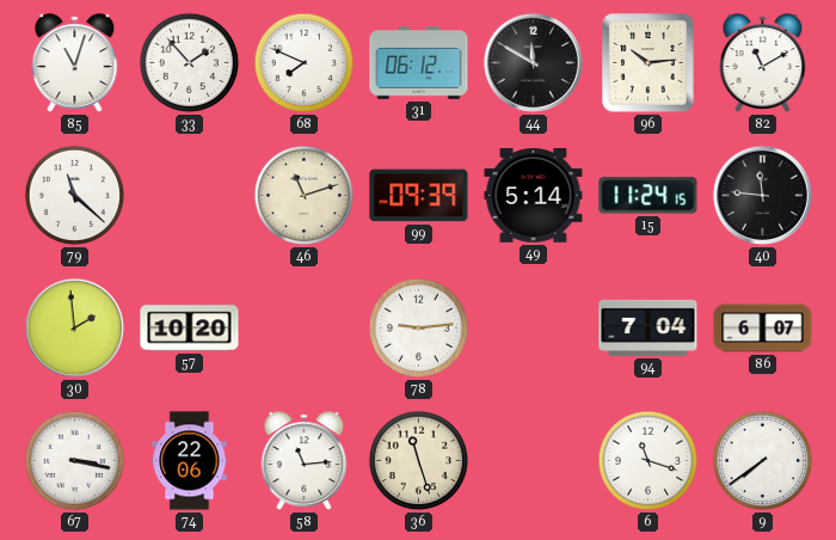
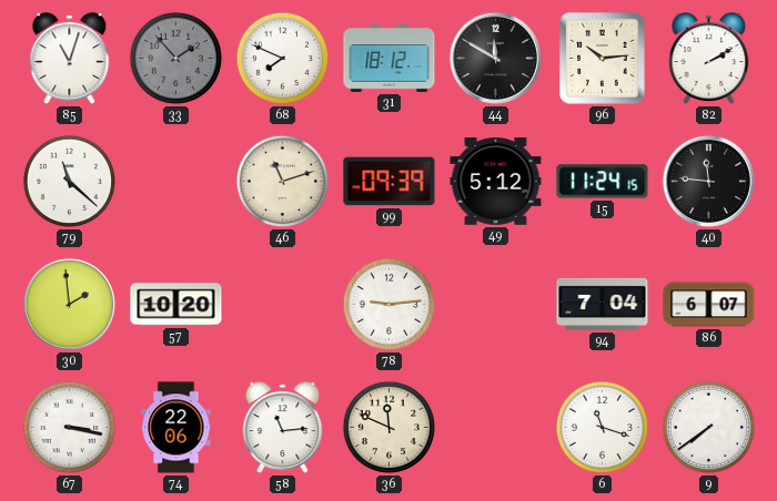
33 dial: white -> grey
31: 06:12 -> 18:12
82: 11:10 -> 2:10
49: 5:14 -> 5:12
36: 11:27 -> 11:49
